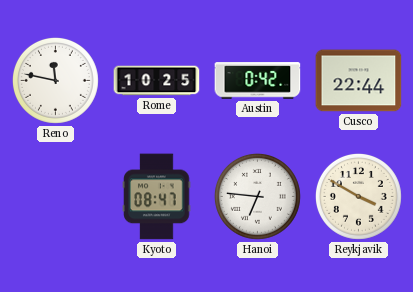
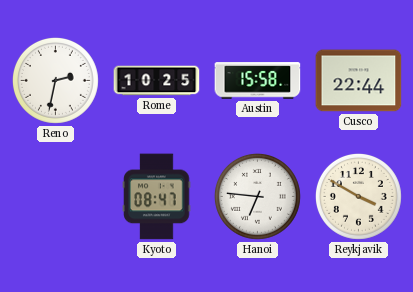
Reno: 11:47 -> 2:32
Austin: 0:42 -> 15:58
